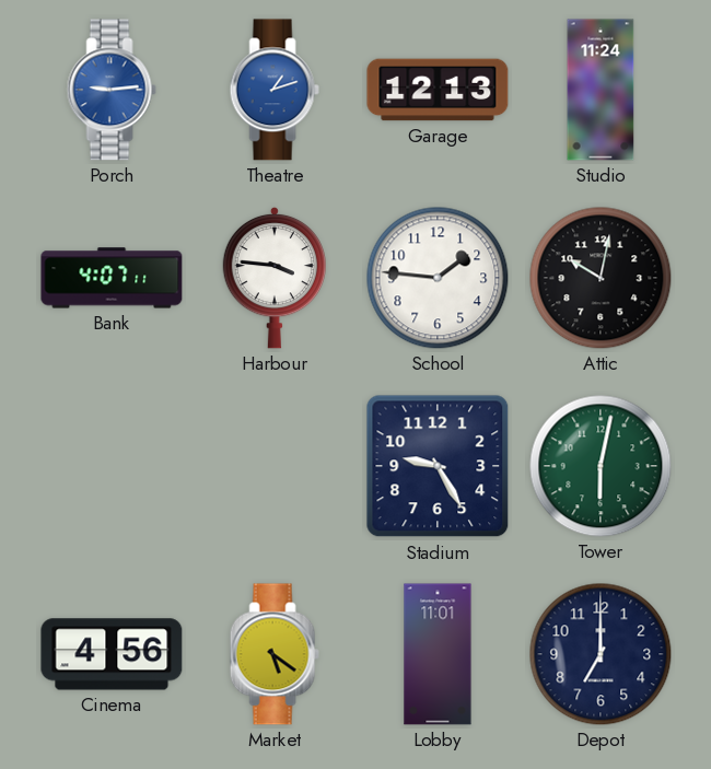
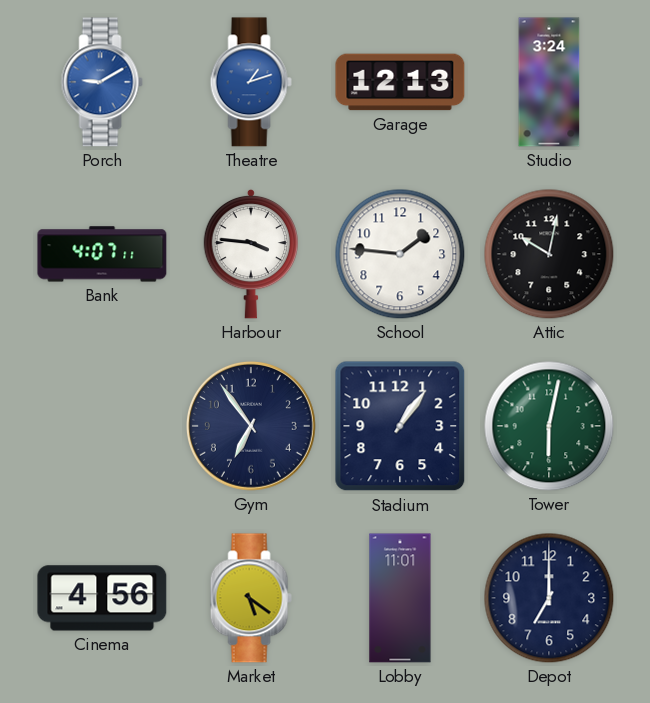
Porch: 9:14 -> 9:10
Studio: 11:24 -> 3:24
Gym: none -> 6:54
Stadium: 9:25 -> 1:06
